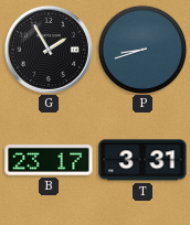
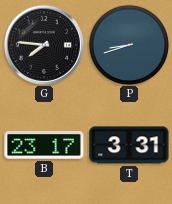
G: 1:55 -> 7:46
